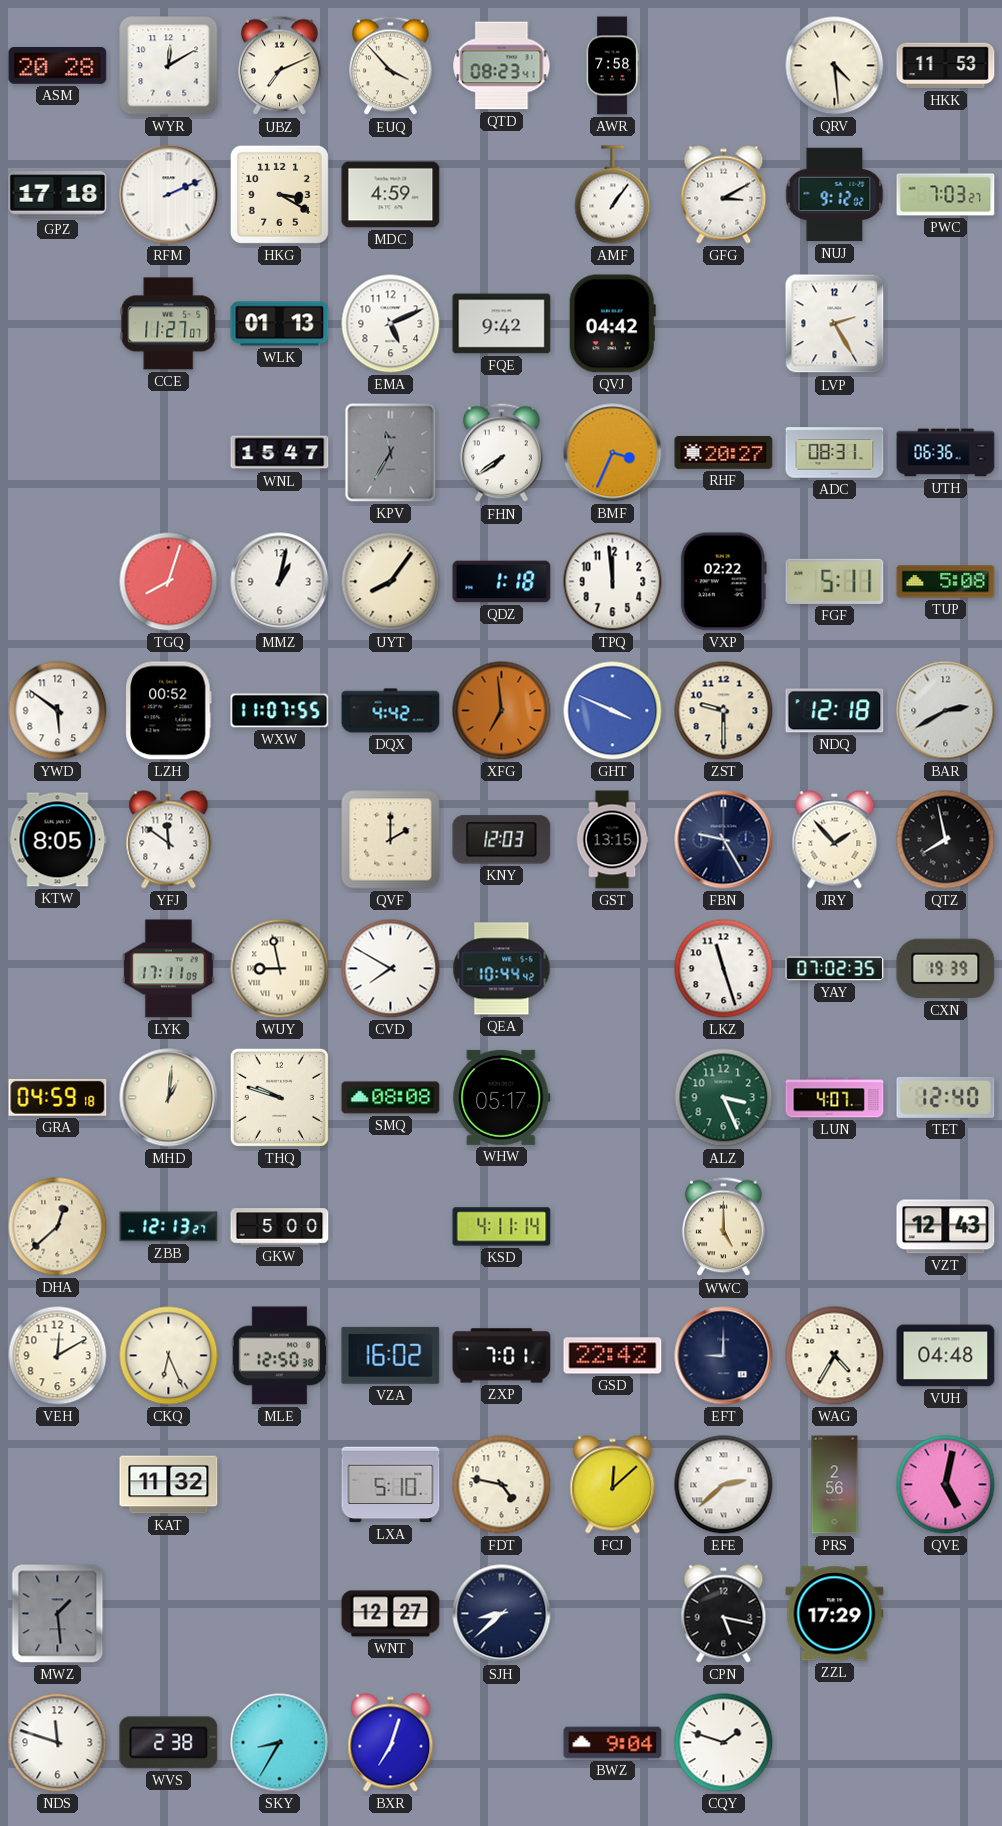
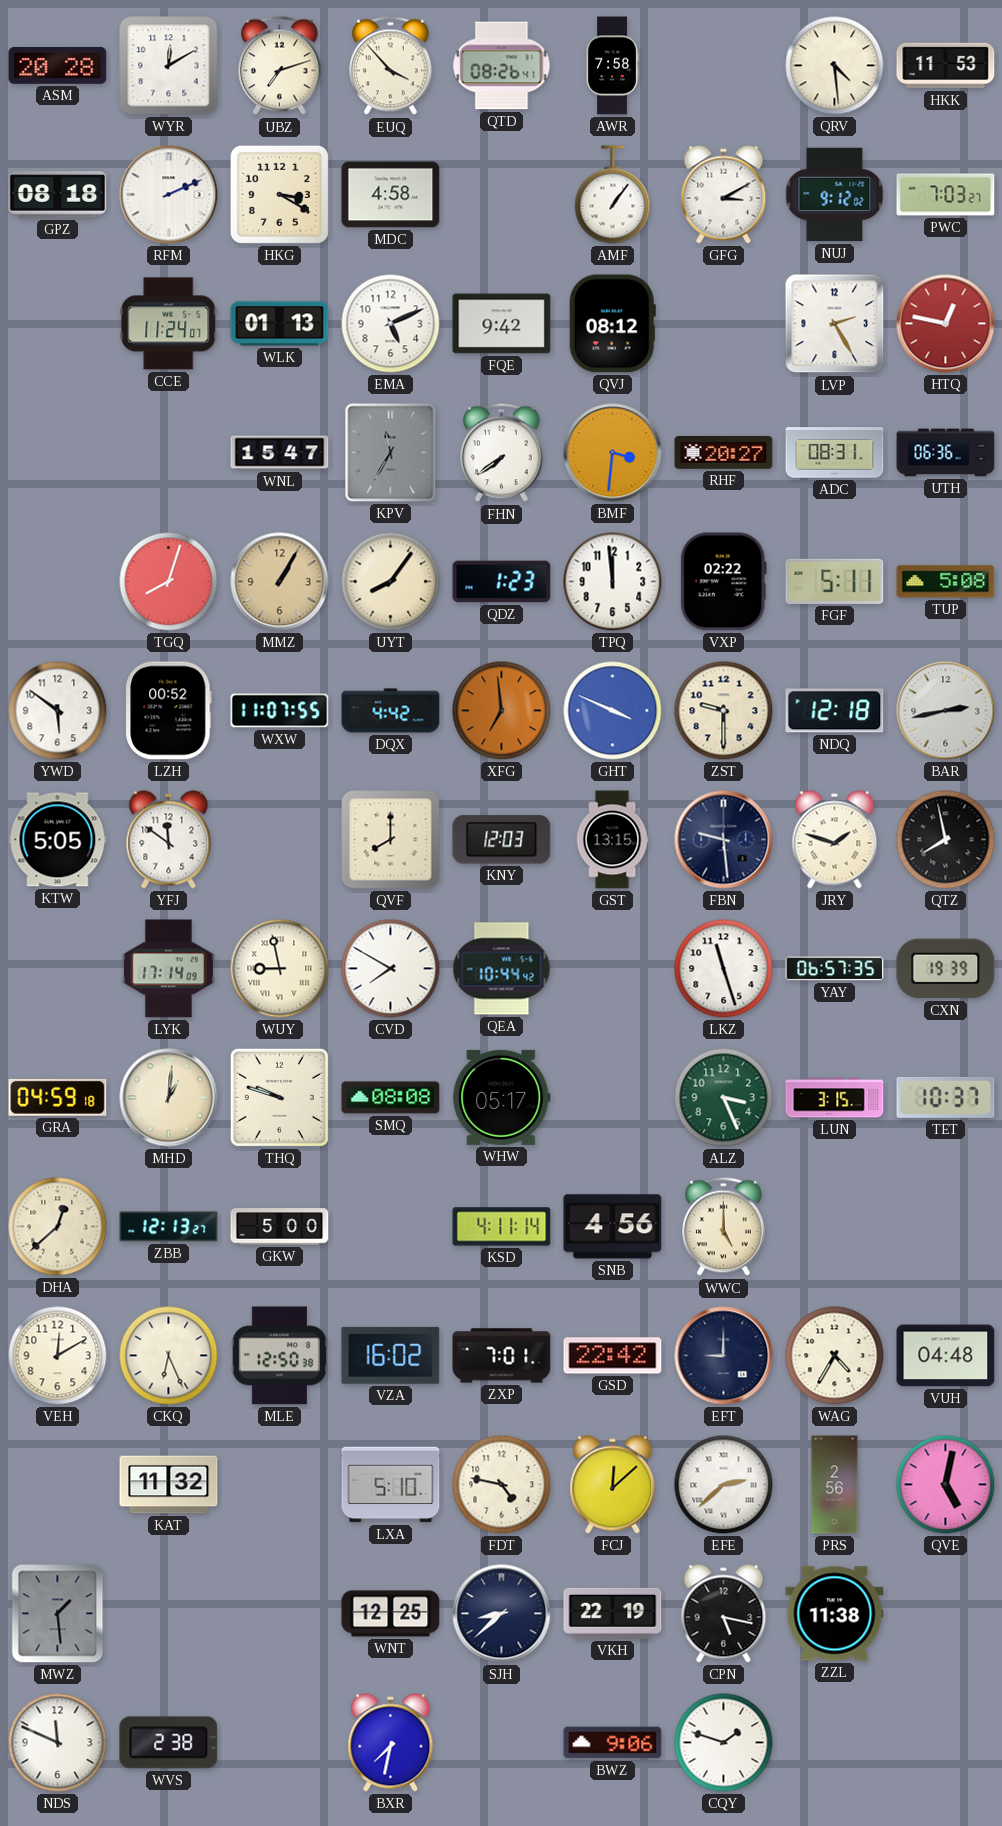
UBZ: 7:11 -> 7:12
QTD: 08:23 -> 08:26
GPZ: 17:18 -> 08:18
MDC: 4:59 -> 4:58
CCE: 11:27 -> 11:24
QVJ: 04:42 -> 08:12
HTQ: none -> 12:47
BMF: 3:34 -> 3:31
MMZ: 1:02 -> 1:05
MMZ dial: white -> champagne
QDZ: 1:18 -> 1:23
BAR: 2:40 -> 2:43
KTW: 8:05 -> 5:05
QVF: 2:00 -> 8:00
FBN: 9:25 -> 9:29
JRY: 1:53 -> 1:48
LYK: 17:11 -> 17:14
YAY: 07:02 -> 06:57
LUN: 4:07 -> 3:15
TET: 12:40 -> 10:37
SNB: none -> 4:56
VZT: 12:43 -> none
WNT: 12:27 -> 12:25
VKH: none -> 22:19
ZZL: 17:29 -> 11:38
NDS: 11:48 -> 11:49
SKY: 8:35 -> none
BXR: 7:03 -> 7:32
BWZ: 9:04 -> 9:06
